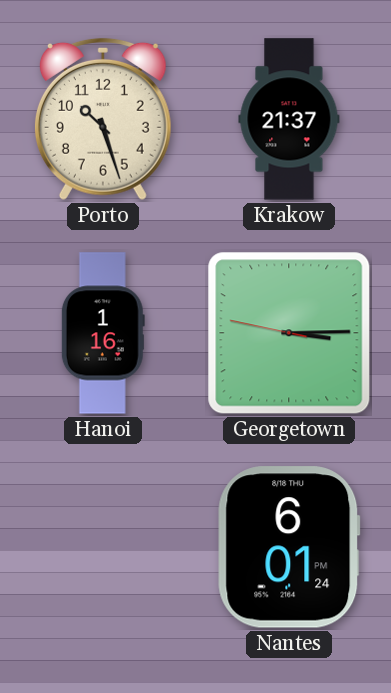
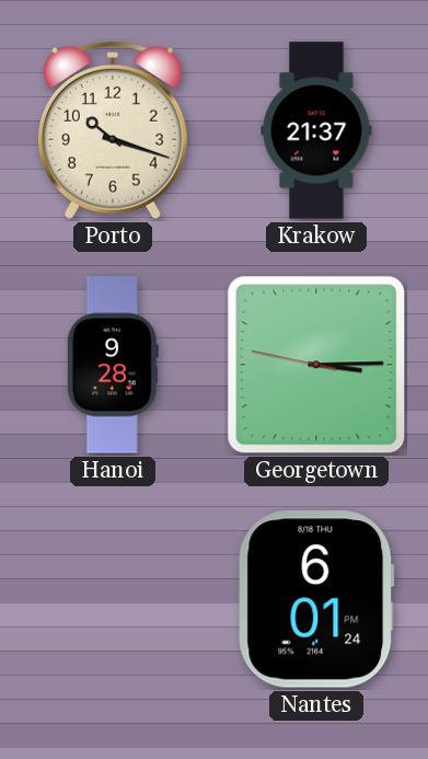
Porto: 10:27 -> 10:18
Hanoi: 1:16 -> 9:28
